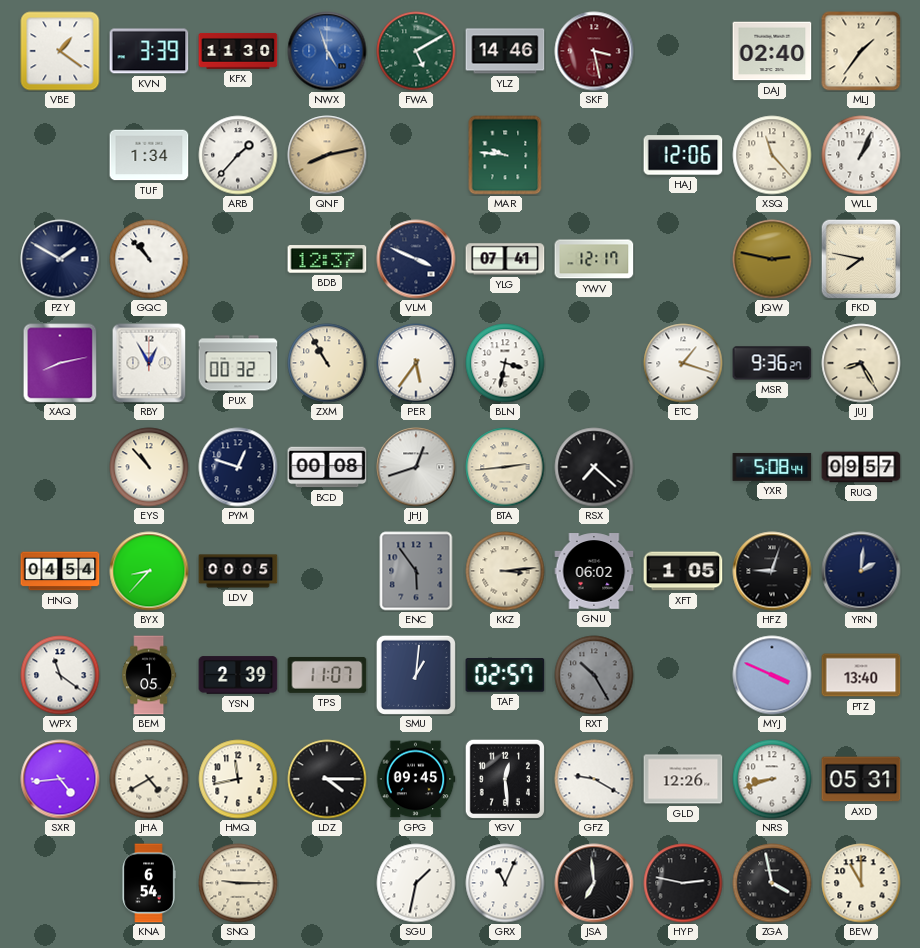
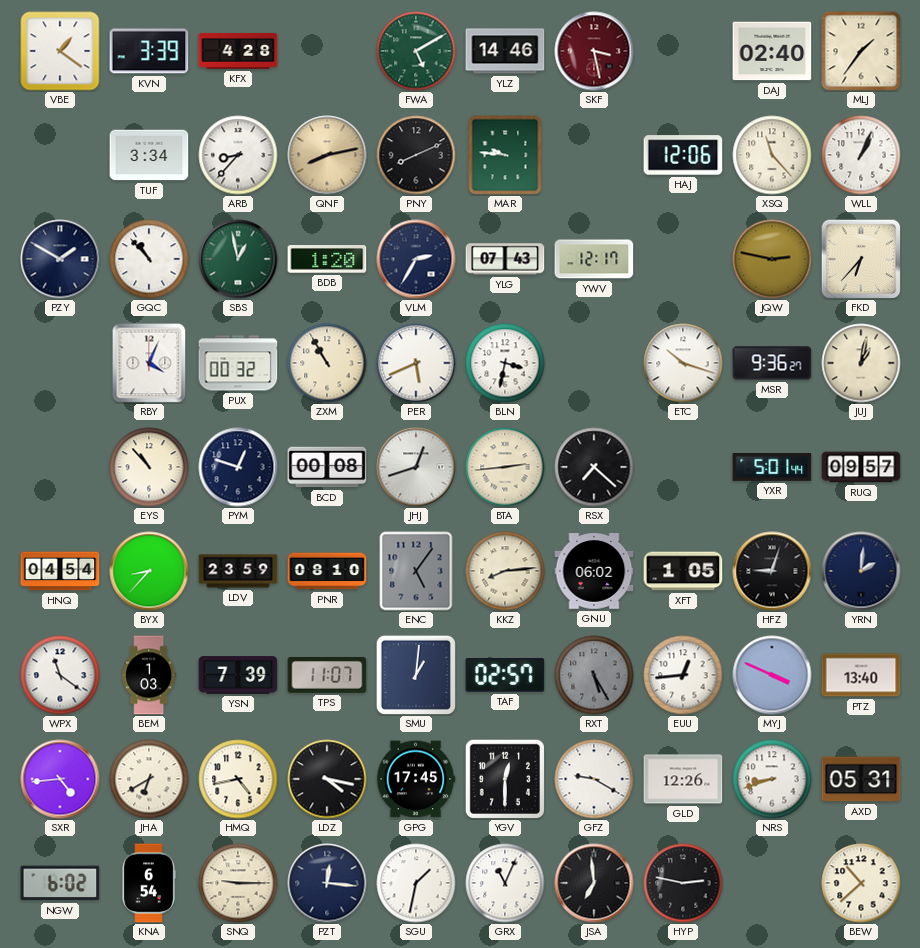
KFX: 11:30 -> 4:28
NWX: 4:57 -> none
TUF: 1:34 -> 3:34
ARB: 1:37 -> 8:37
PNY: none -> 8:11
SBS: none -> 12:58
BDB: 12:37 -> 1:20
VLM: 3:49 -> 2:35
YLG: 07:41 -> 07:43
FKD: 7:47 -> 6:37
XAQ: 8:13 -> none
RBY: 12:55 -> 4:04
PER: 5:36 -> 5:41
ETC: 1:18 -> 10:18
JUJ: 8:25 -> 1:02
YXR: 5:08 -> 5:01
LDV: 00:05 -> 23:59
PNR: none -> 08:10
ENC: 5:54 -> 5:06
KKZ: 3:14 -> 8:14
BEM: 1:05 -> 1:03
YSN: 2:39 -> 7:39
RXT: 10:25 -> 5:25
EUU: none -> 12:44
JHA: 4:40 -> 6:40
HMQ: 11:43 -> 4:43
LDZ: 4:15 -> 4:17
GPG: 09:45 -> 17:45
YGV: 12:29 -> 12:30
NGW: none -> 6:02
PZT: none -> 12:16
ZGA: 3:58 -> none
BEW: 11:00 -> 10:38
